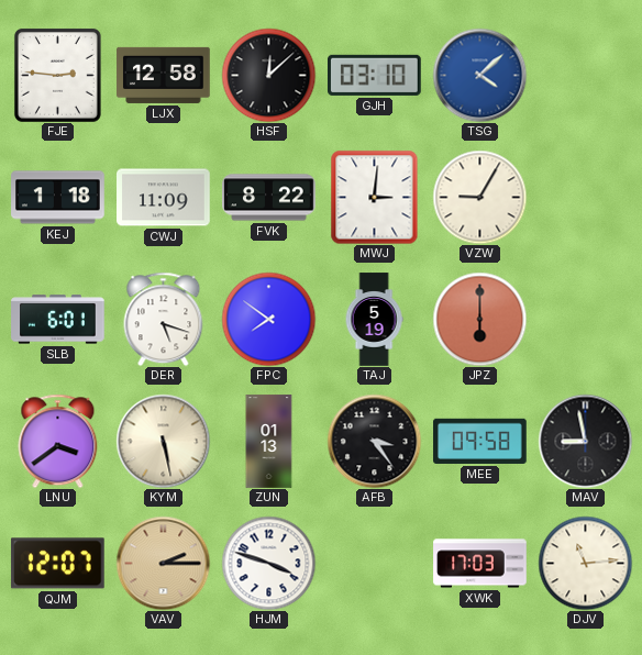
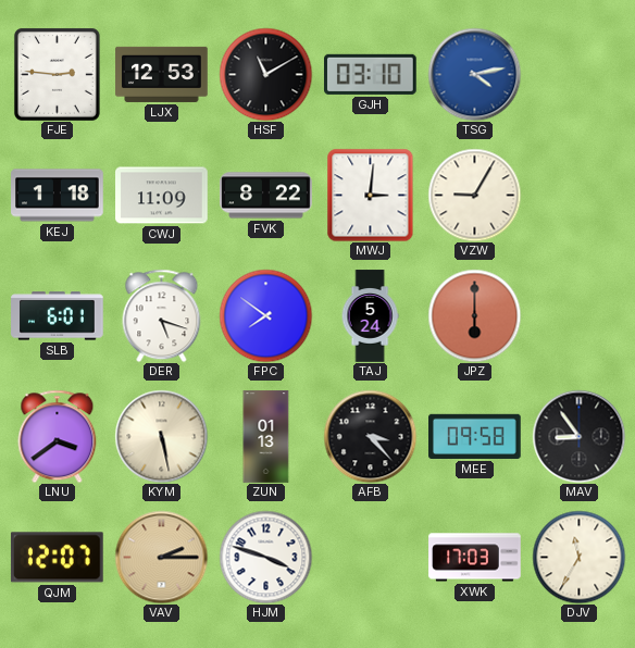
LJX: 12:58 -> 12:53
HSF: 12:08 -> 11:10
TSG: 4:08 -> 4:13
TAJ: 5:19 -> 5:24
AFB: 3:24 -> 3:23
MAV: 8:58 -> 8:54
DJV: 11:14 -> 11:35
